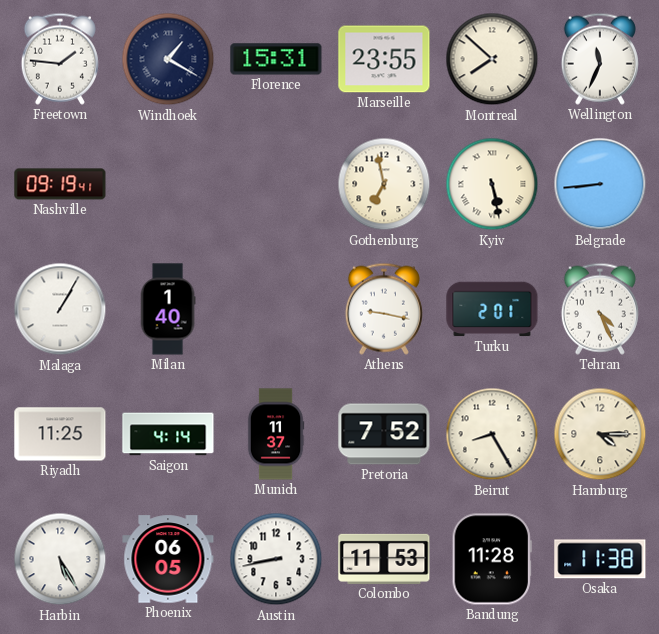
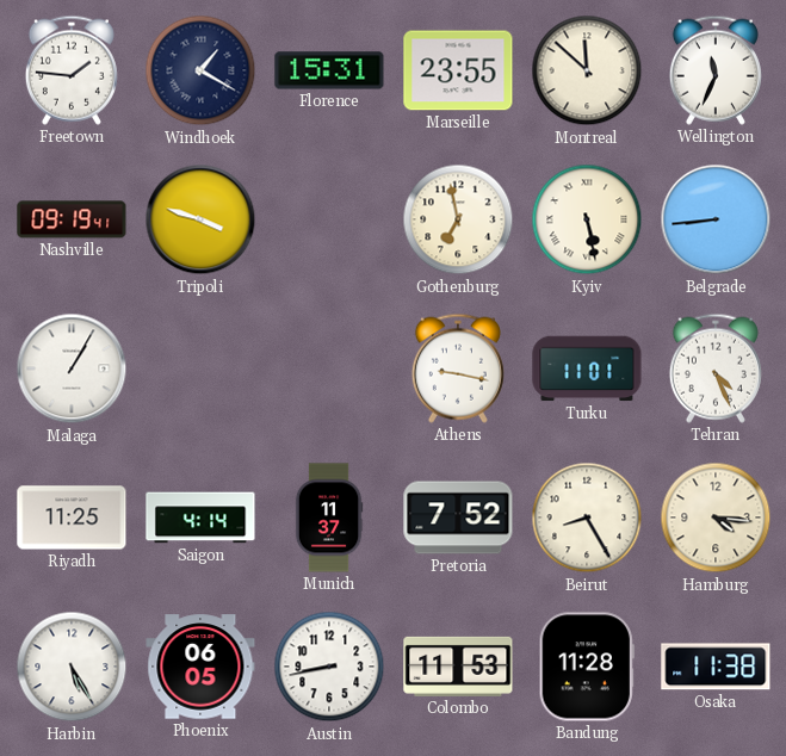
Montreal: 7:52 -> 11:52
Tripoli: none -> 3:48
Milan: 1:40 -> none
Turku: 2:01 -> 11:01
Hamburg: 4:15 -> 4:16
